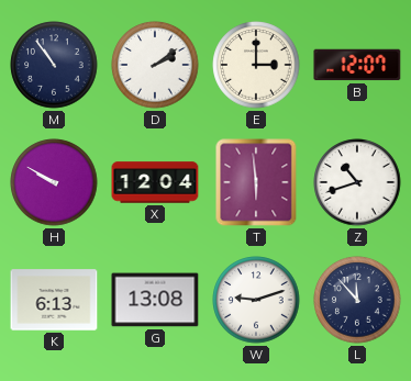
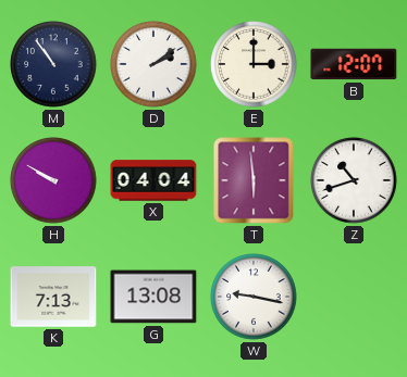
X: 12:04 -> 04:04
K: 6:13 -> 7:13
W: 9:12 -> 9:17
L: 11:53 -> none
